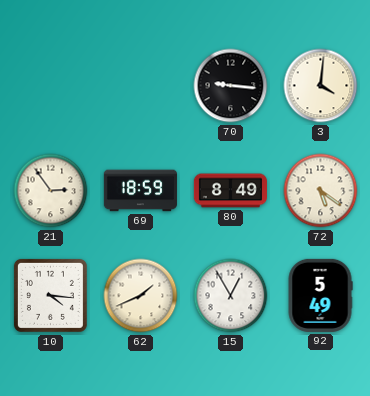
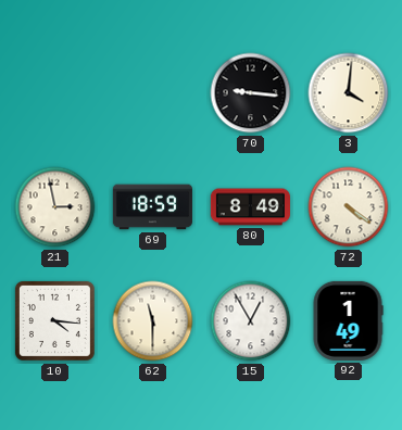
21: 2:54 -> 2:58
72: 5:21 -> 4:21
62: 1:41 -> 11:30
92: 5:49 -> 1:49
